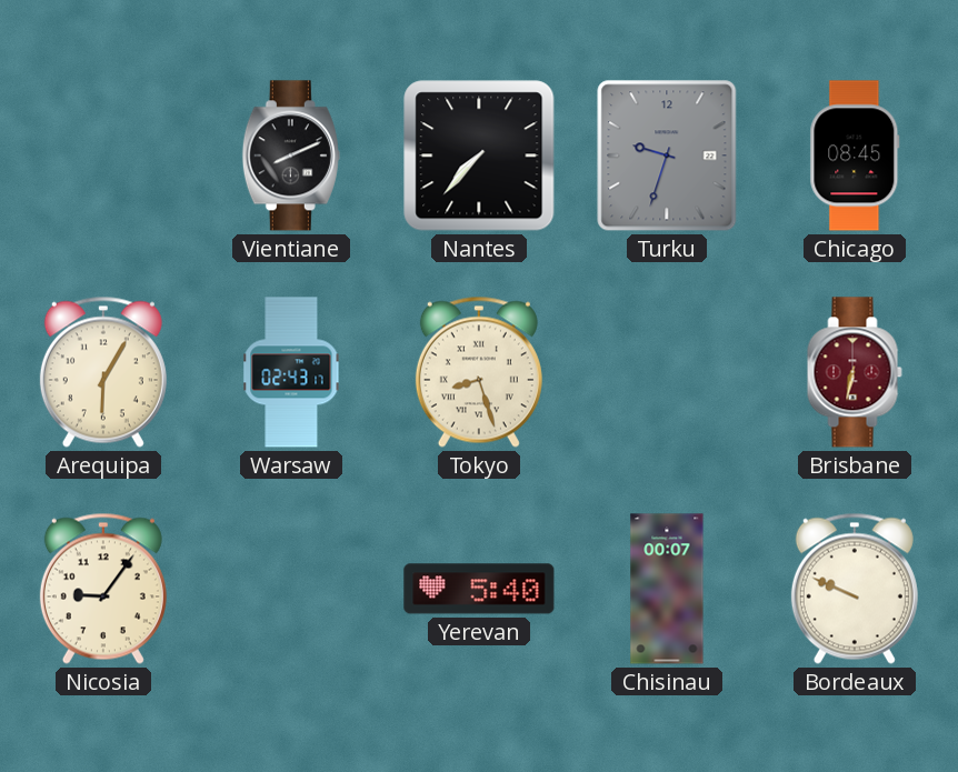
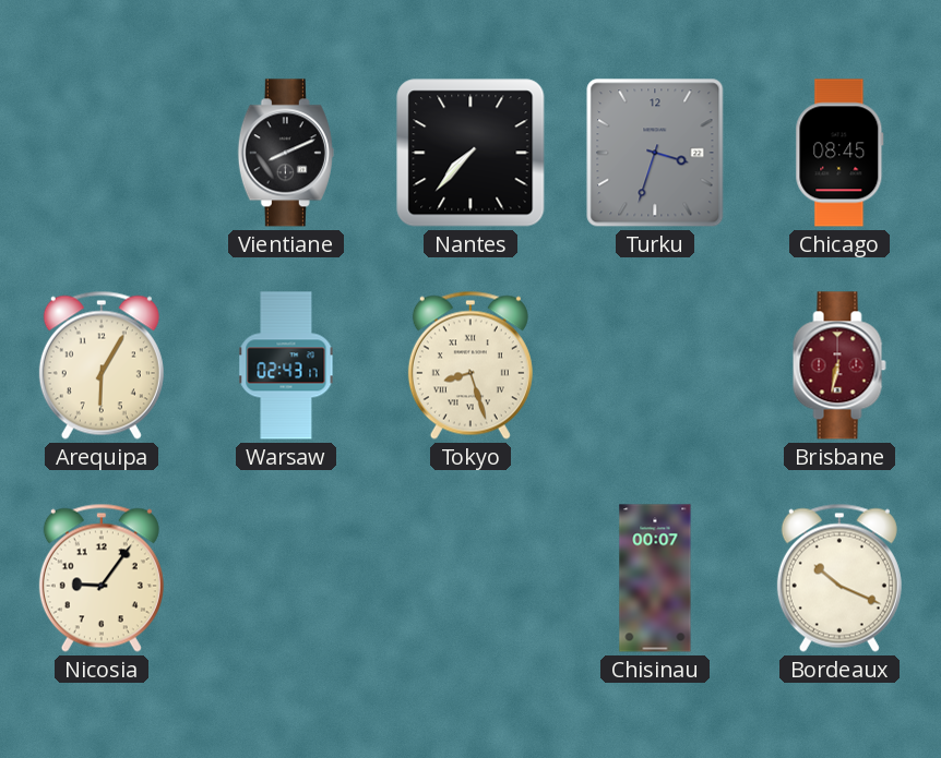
Turku: 9:33 -> 3:33
Yerevan: 5:40 -> none
Bordeaux: 9:49 -> 10:19
